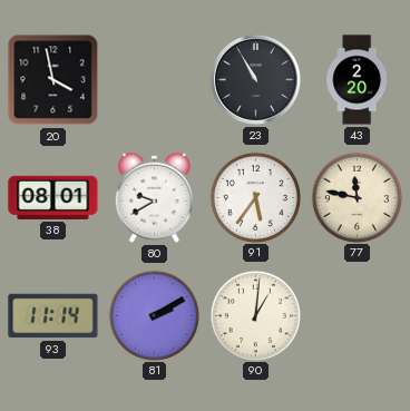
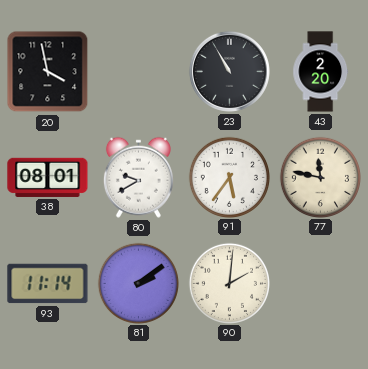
81: 2:10 -> 2:09
90: 1:01 -> 2:01
